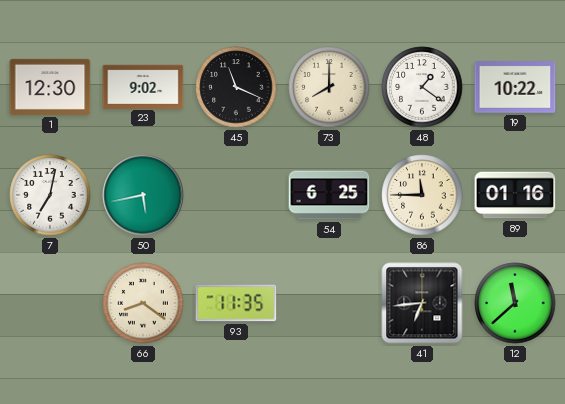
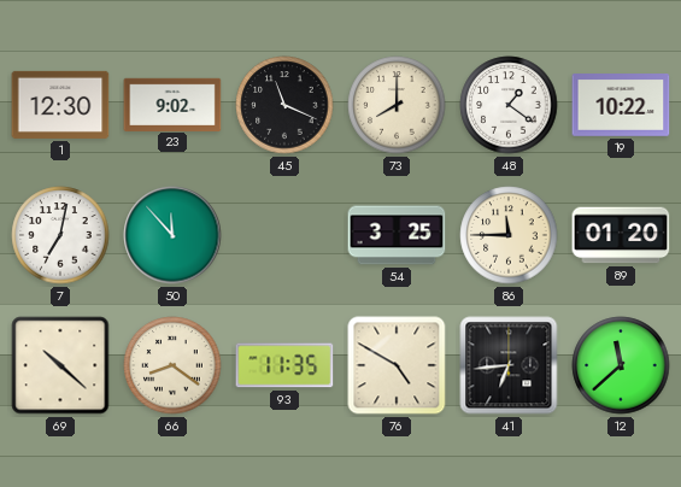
50: 5:43 -> 11:53
54: 6:25 -> 3:25
89: 01:16 -> 01:20
69: none -> 10:22
76: none -> 4:50
